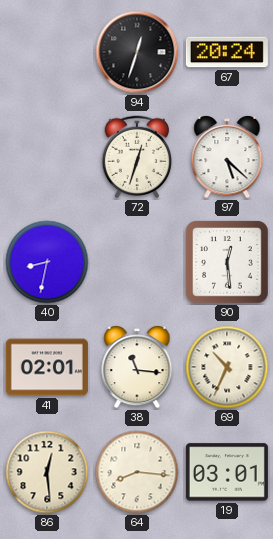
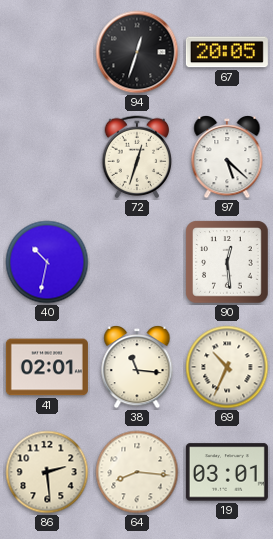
67: 20:24 -> 20:05
40: 8:32 -> 10:32
86: 12:29 -> 2:29
